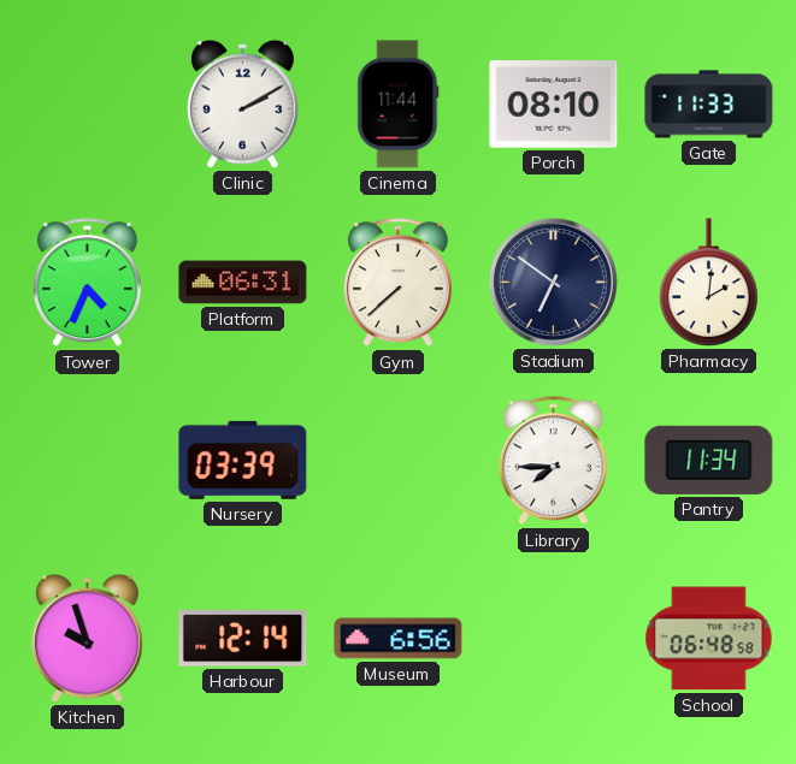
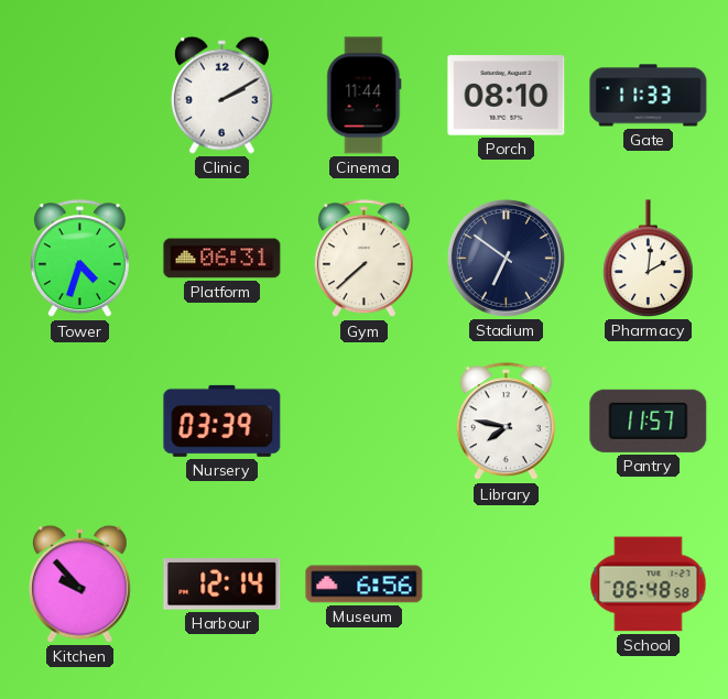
Tower: 4:34 -> 4:33
Library: 7:45 -> 7:47
Pantry: 11:34 -> 11:57
Kitchen: 9:57 -> 9:53
